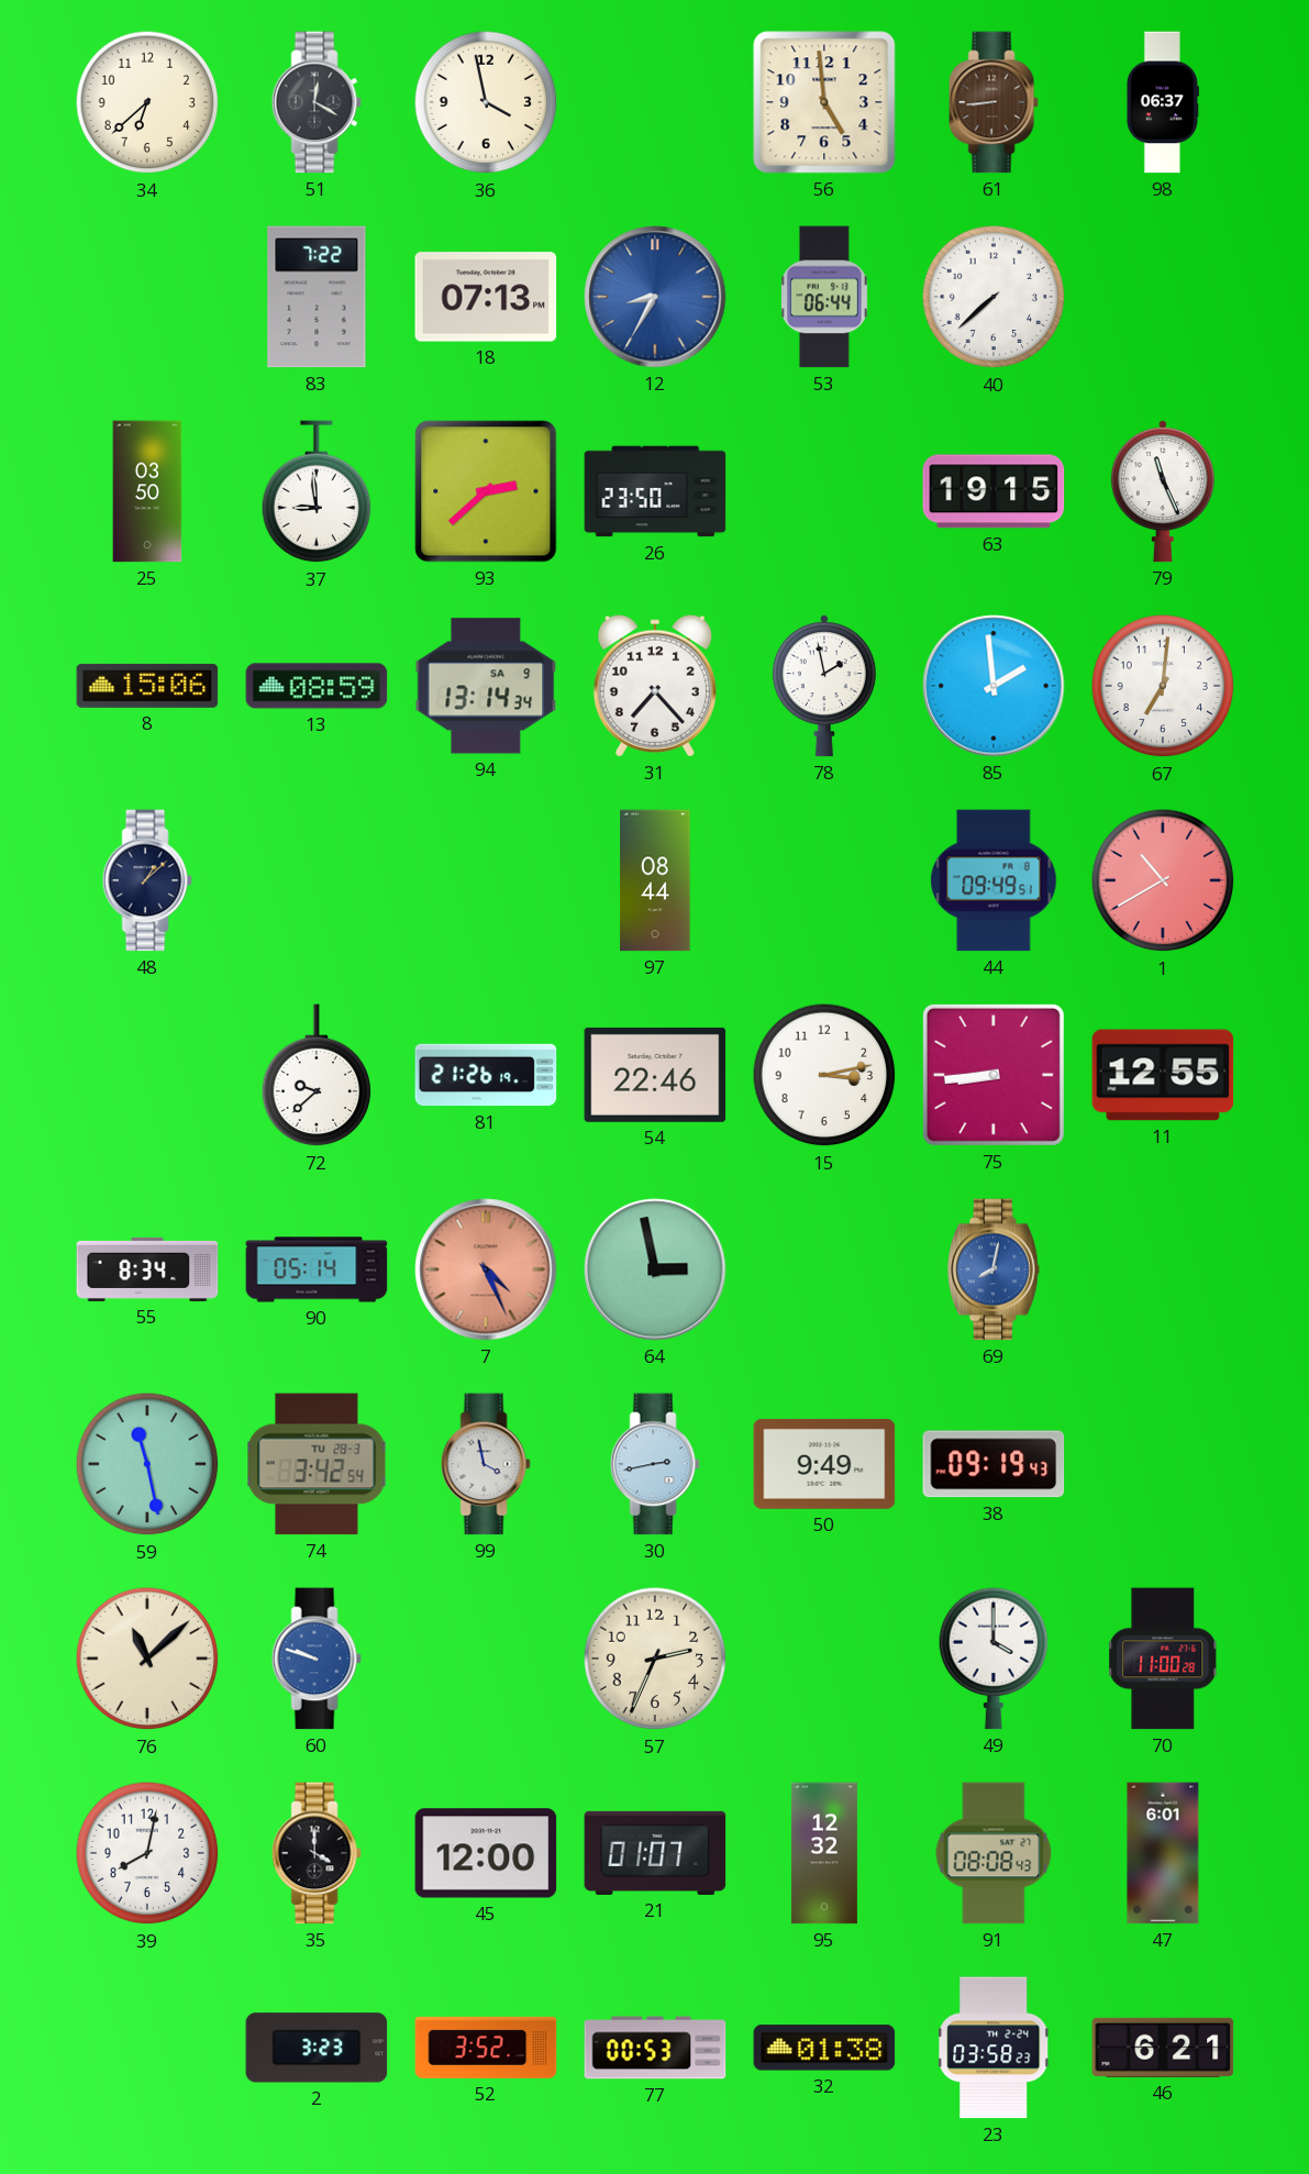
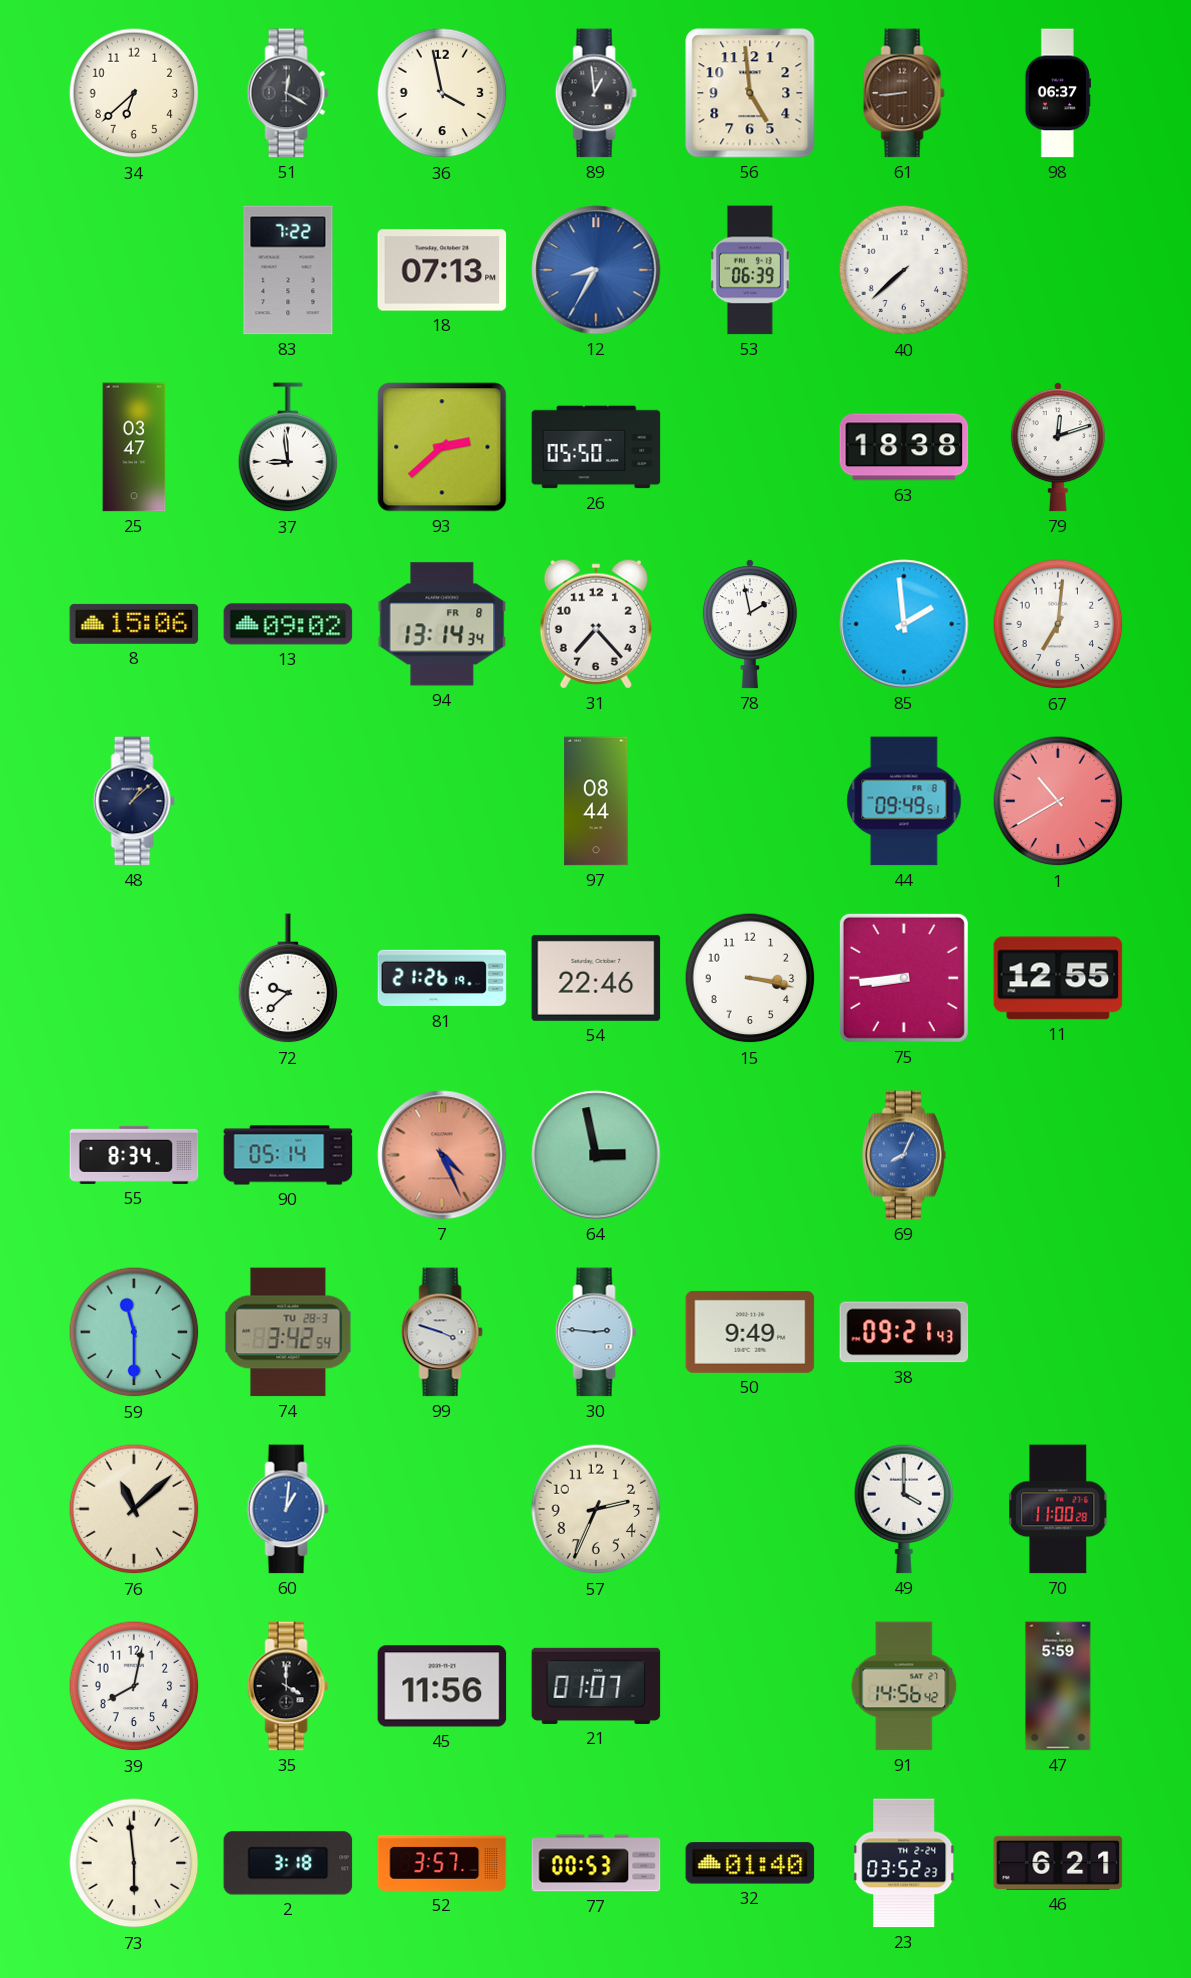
89: none -> 12:59
53: 06:44 -> 06:39
25: 03:50 -> 03:47
26: 23:50 -> 05:50
63: 19:15 -> 18:38
79: 11:26 -> 12:12
13: 08:59 -> 09:02
94 date: SA 9 -> FR 8
15: 3:13 -> 3:17
69: 8:02 -> 8:04
59: 11:28 -> 11:30
99: 3:58 -> 3:48
30: 2:43 -> 2:46
38: 09:19 -> 09:21
60: 9:48 -> 1:01
45: 12:00 -> 11:56
95: 12:32 -> none
91: 08:08 -> 14:56
47: 6:01 -> 5:59
73: none -> 5:59
2: 3:23 -> 3:18
52: 3:52 -> 3:57
32: 01:38 -> 01:40
23: 03:58 -> 03:52
